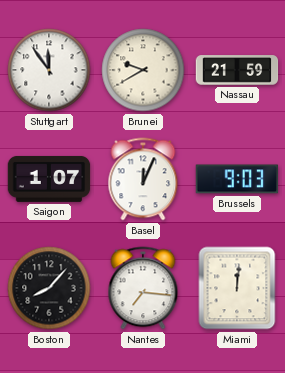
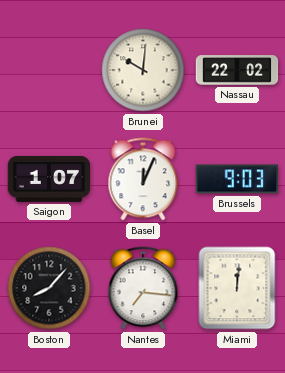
Stuttgart: 11:54 -> none
Brunei: 9:40 -> 10:01
Nassau: 21:59 -> 22:02
